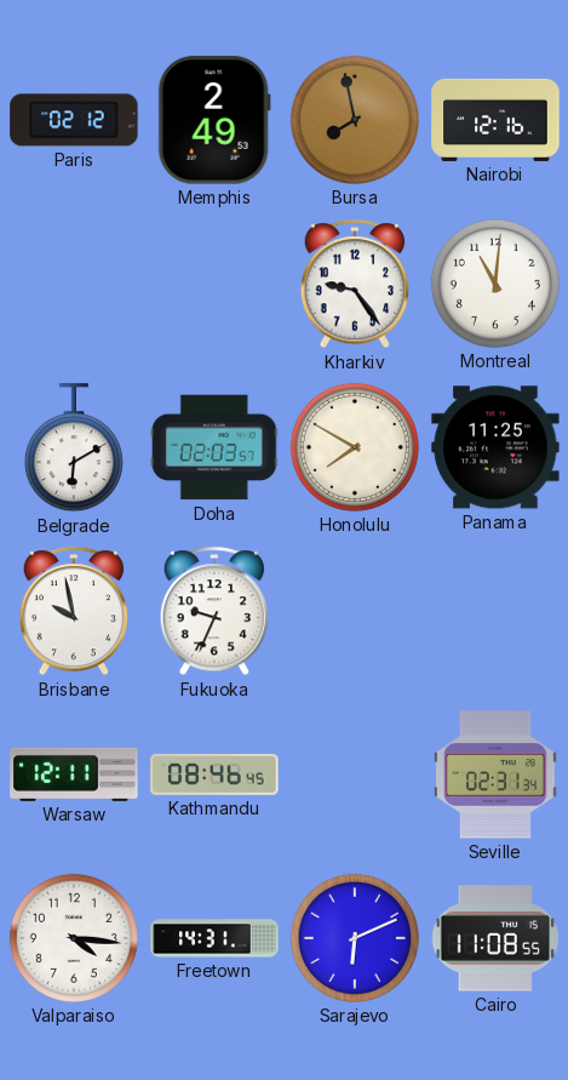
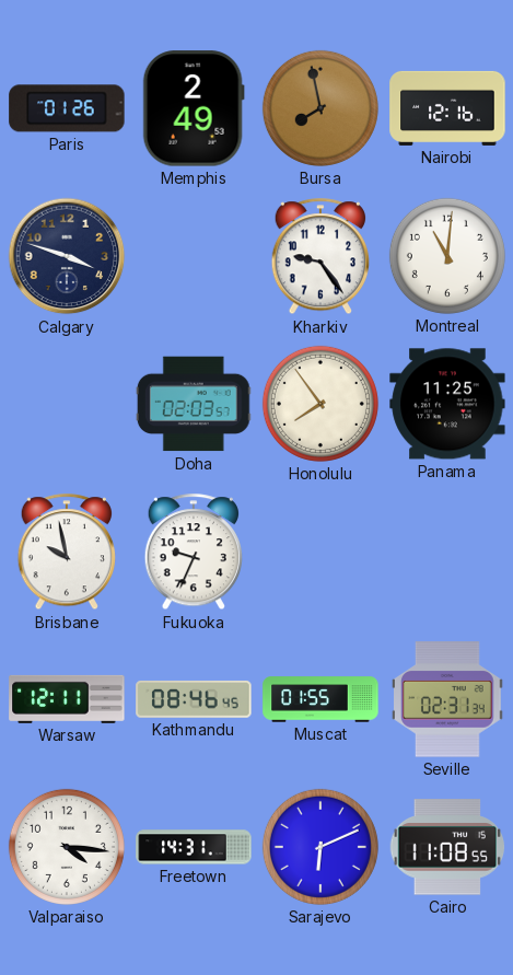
Paris: 02:12 -> 01:26
Calgary: none -> 3:48
Belgrade: 6:10 -> none
Honolulu: 7:50 -> 7:54
Muscat: none -> 01:55
